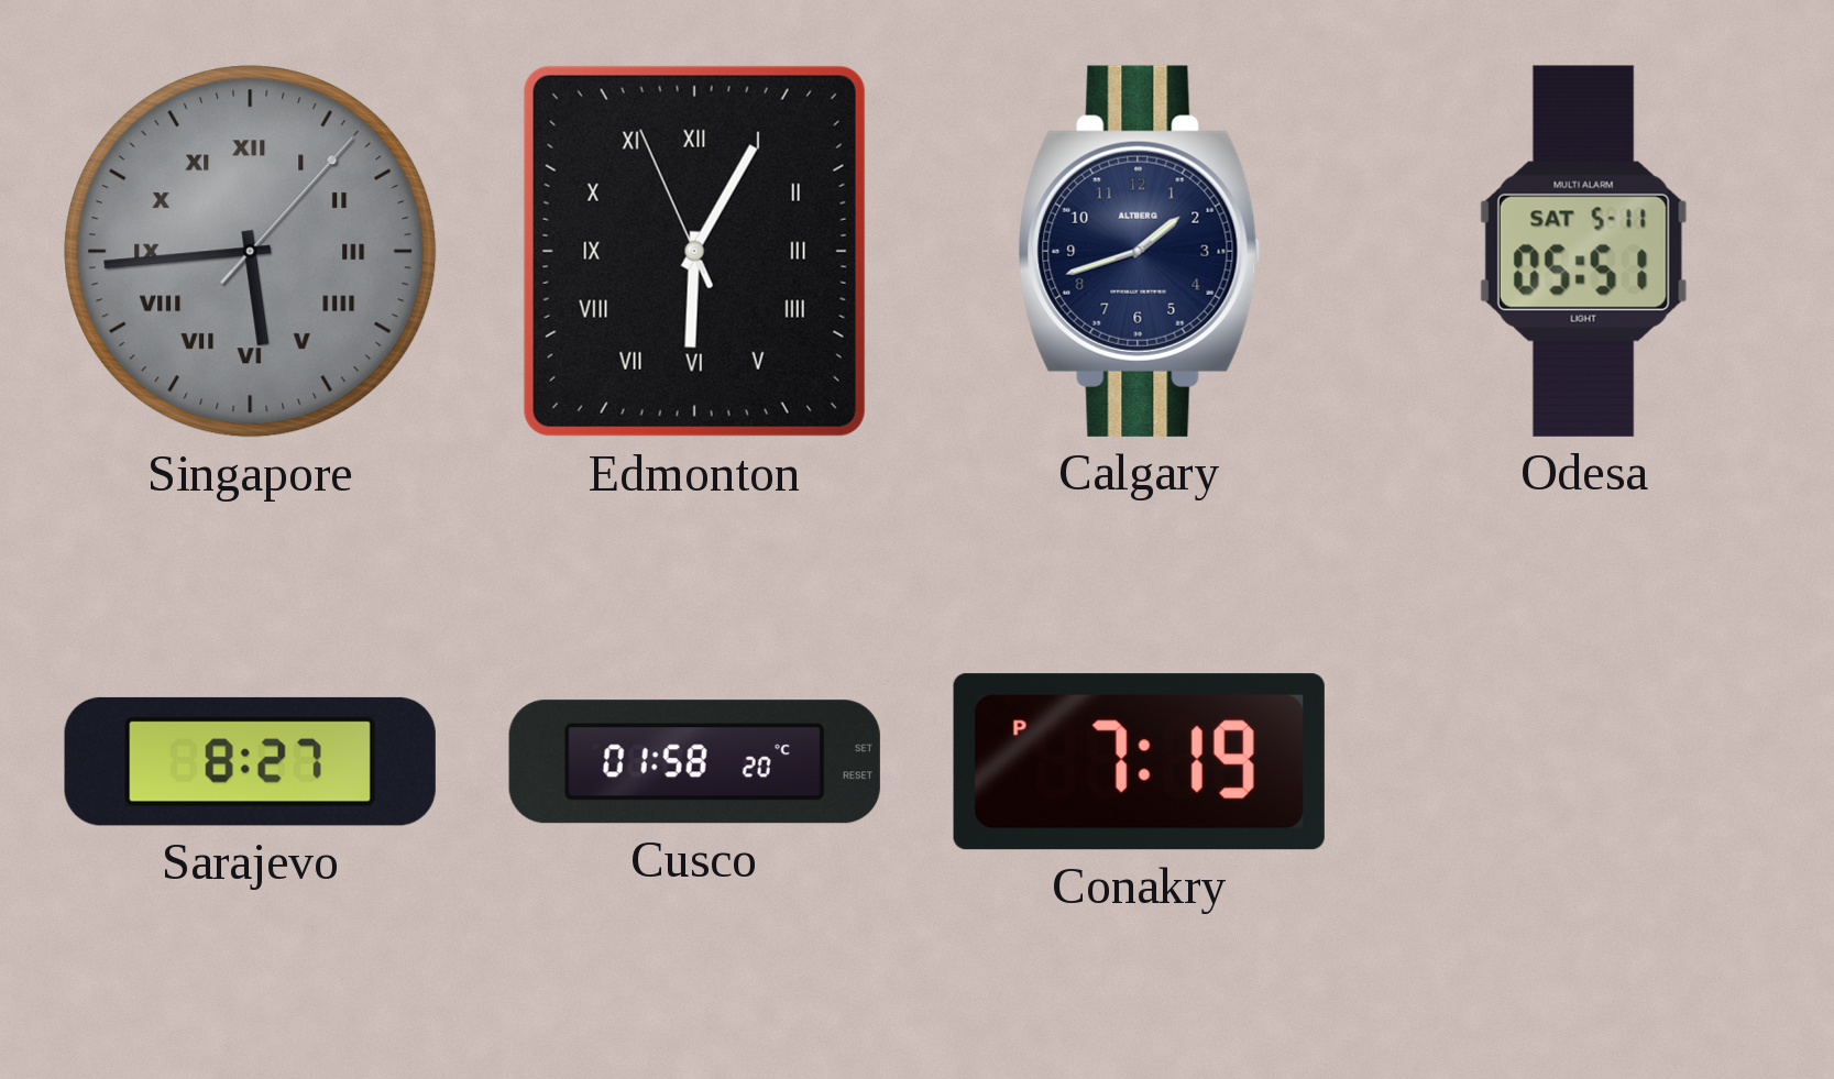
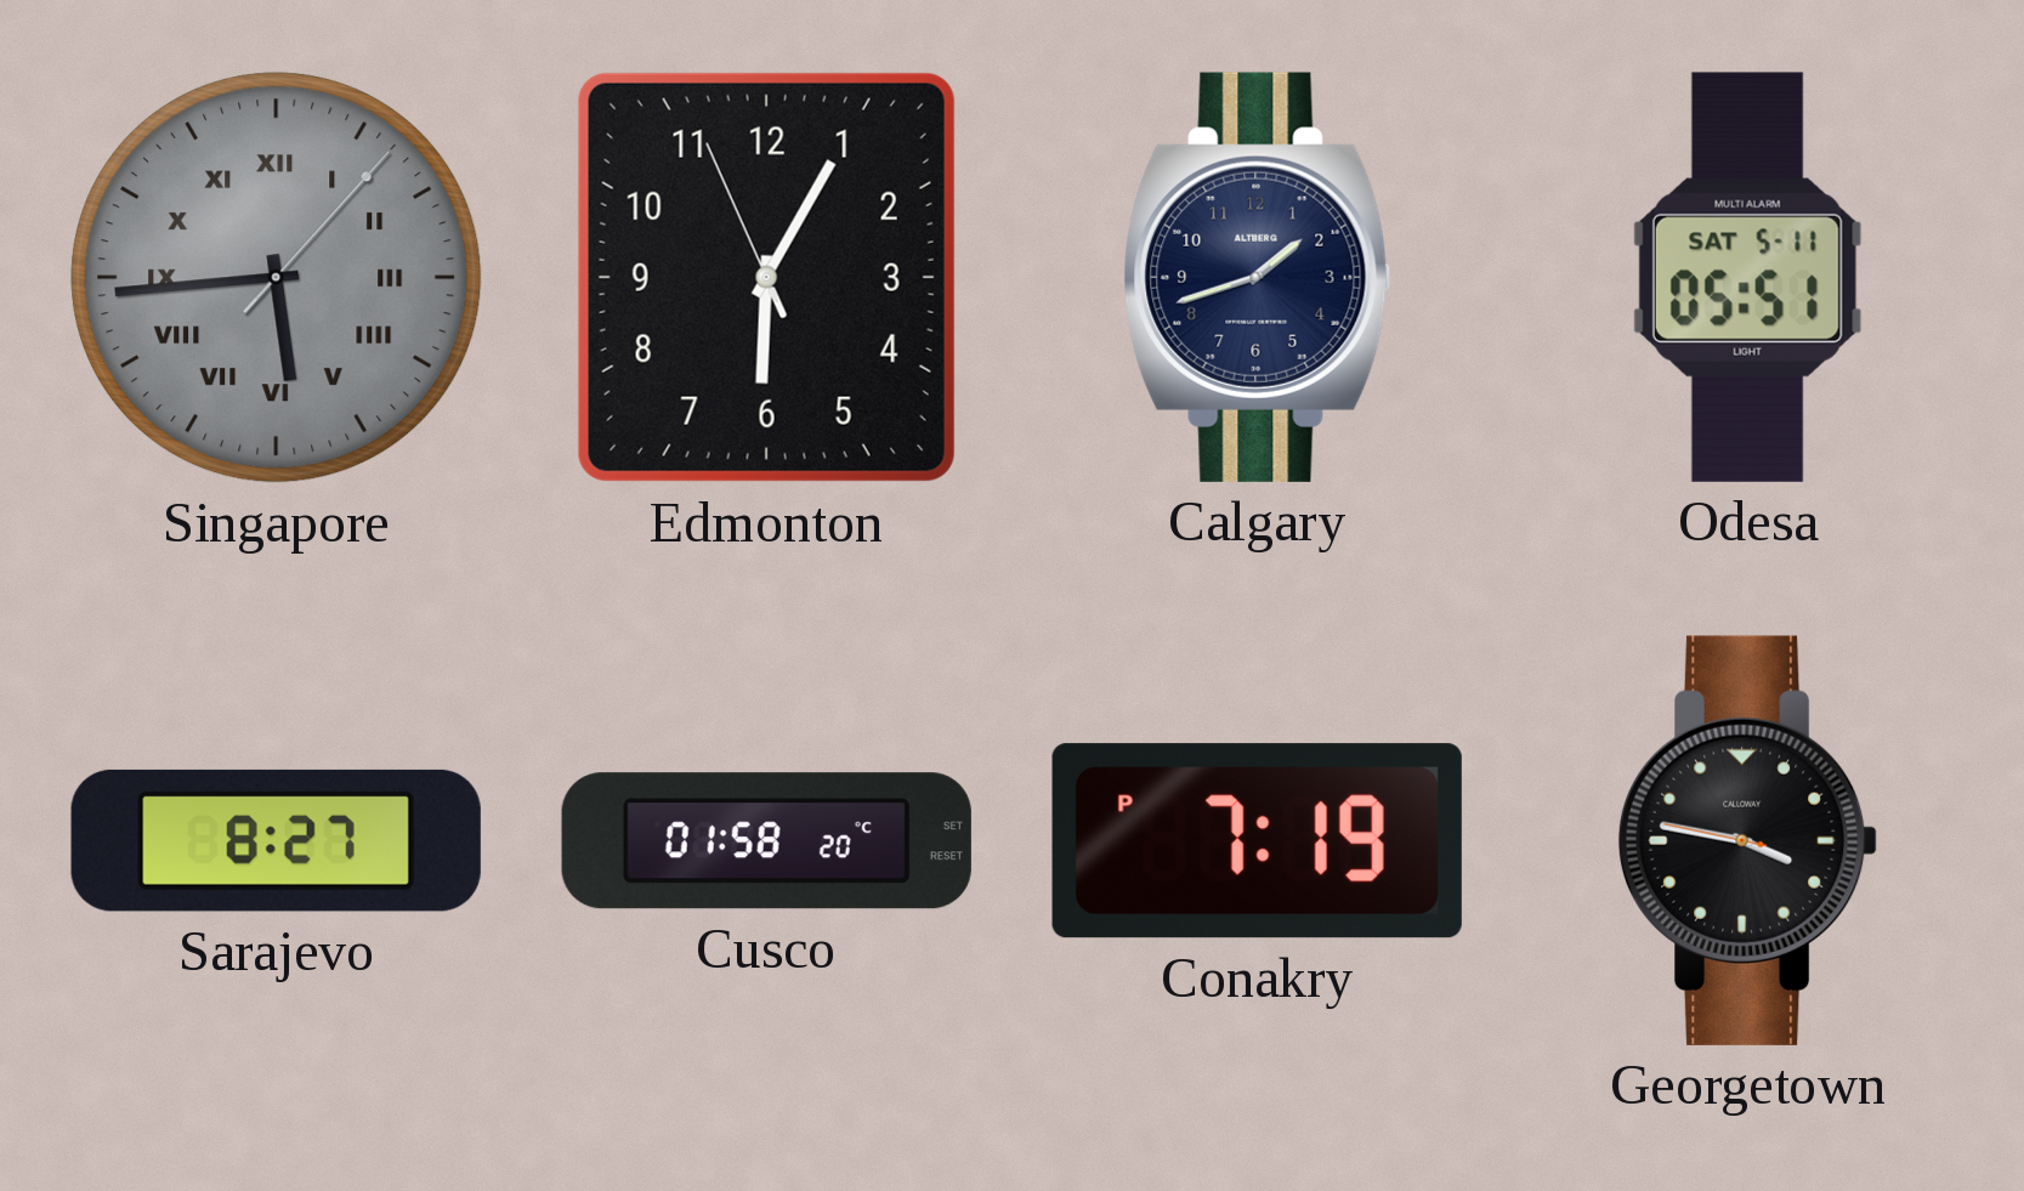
Edmonton numerals: Roman -> Arabic
Georgetown: none -> 3:46
